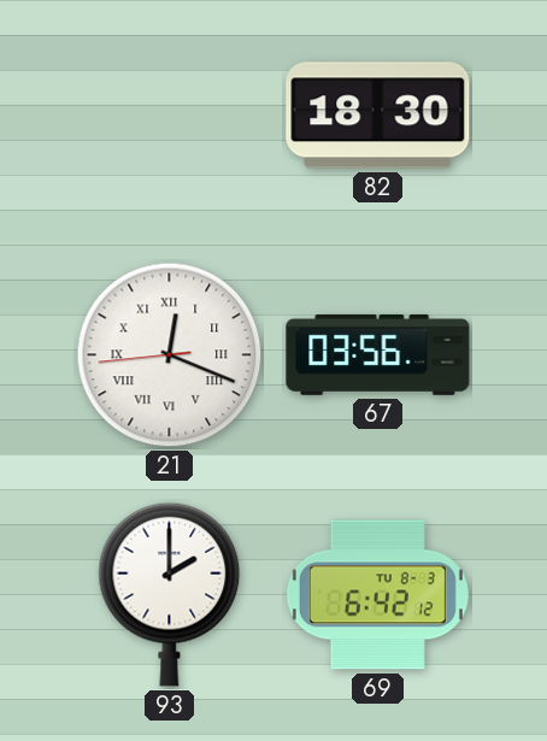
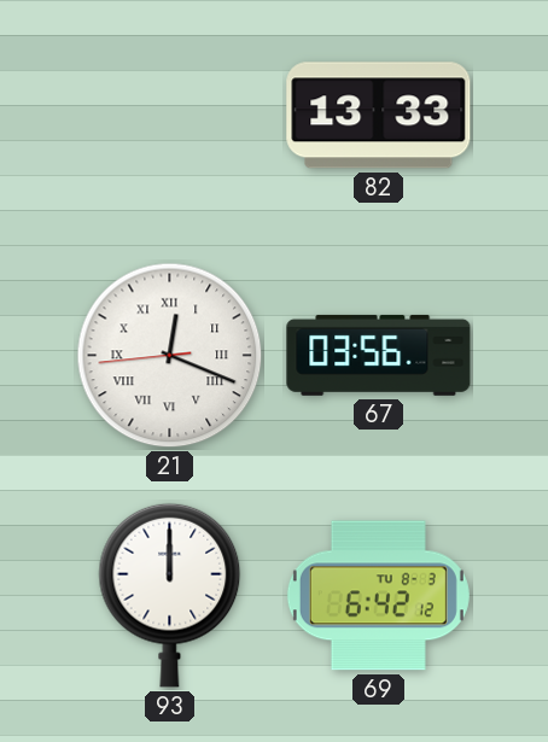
82: 18:30 -> 13:33
93: 2:00 -> 12:00
